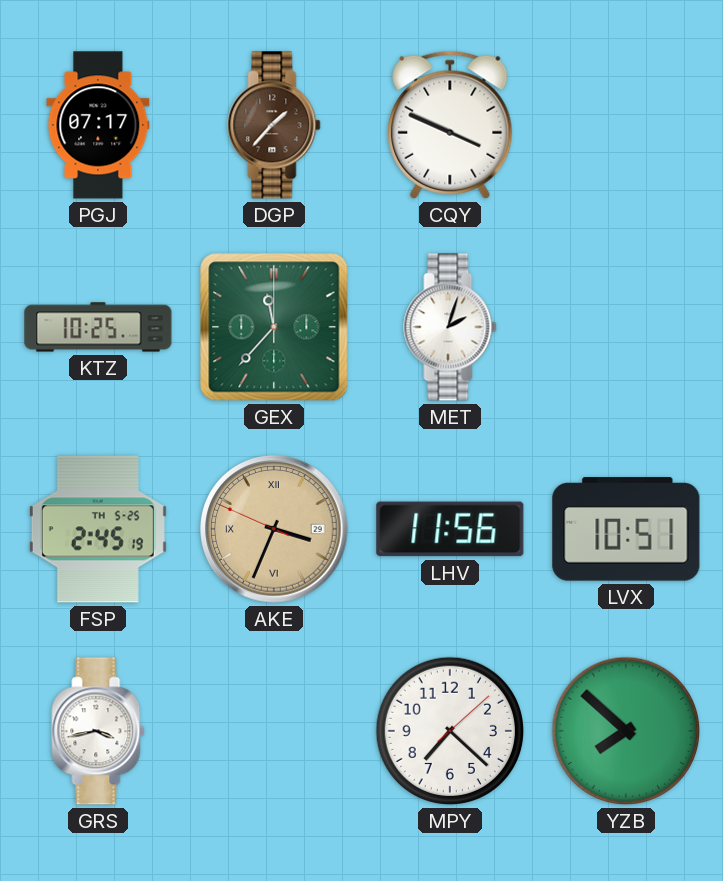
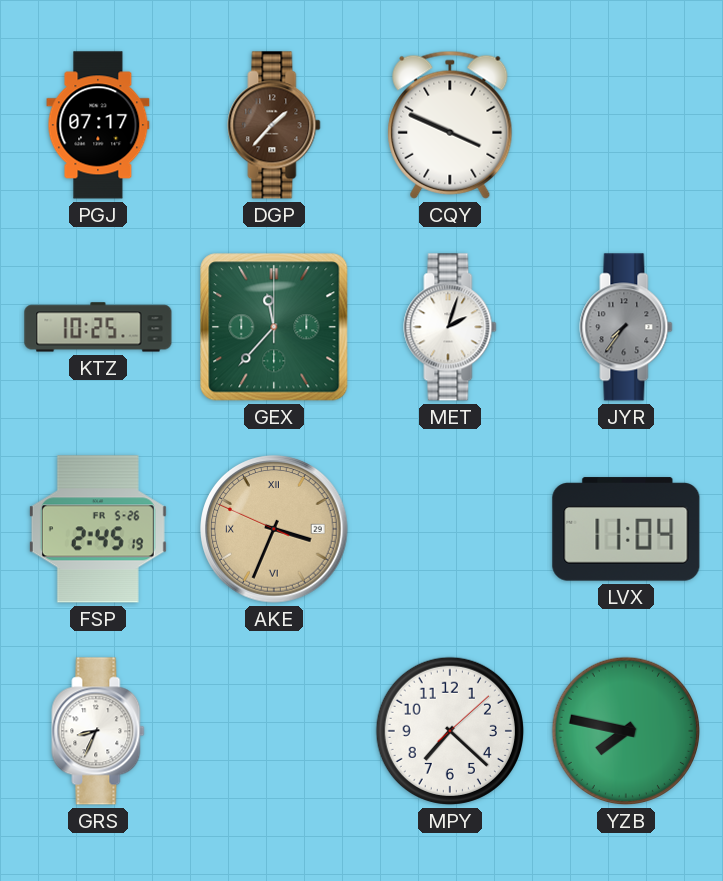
JYR: none -> 7:36
FSP date: TH 5-25 -> FR 5-26
LHV: 11:56 -> none
LVX: 10:51 -> 11:04
GRS: 3:43 -> 8:34
YZB: 7:52 -> 7:47
